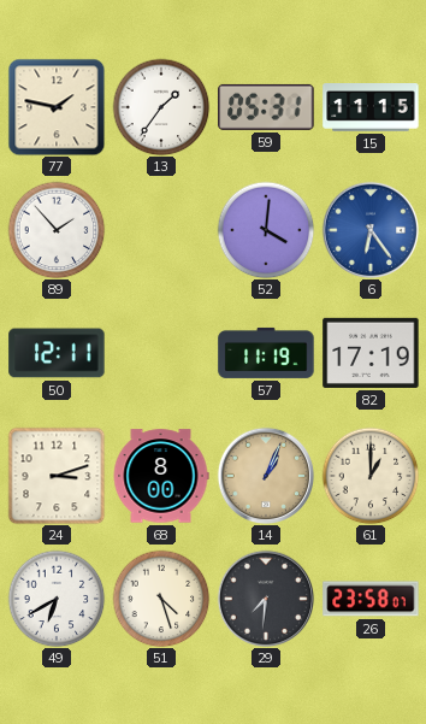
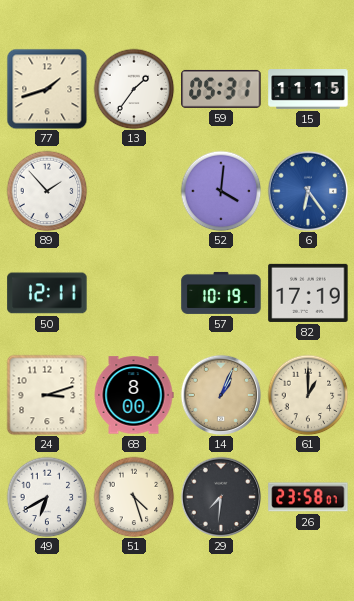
77: 1:47 -> 1:42
57: 11:19 -> 10:19
